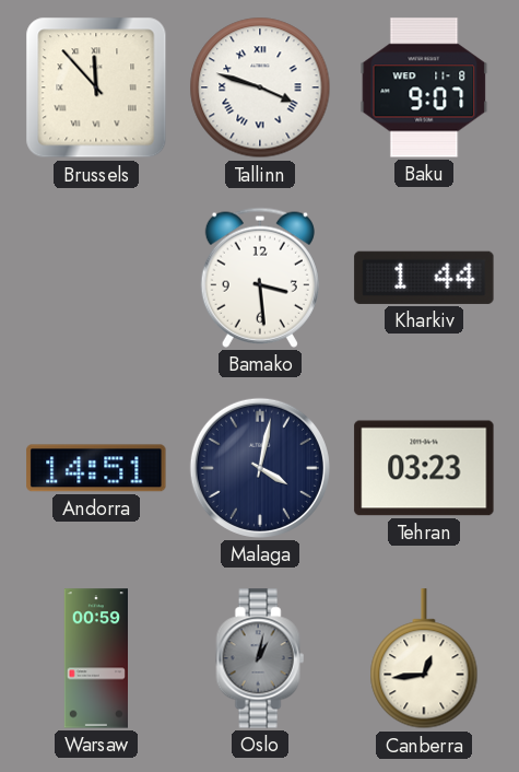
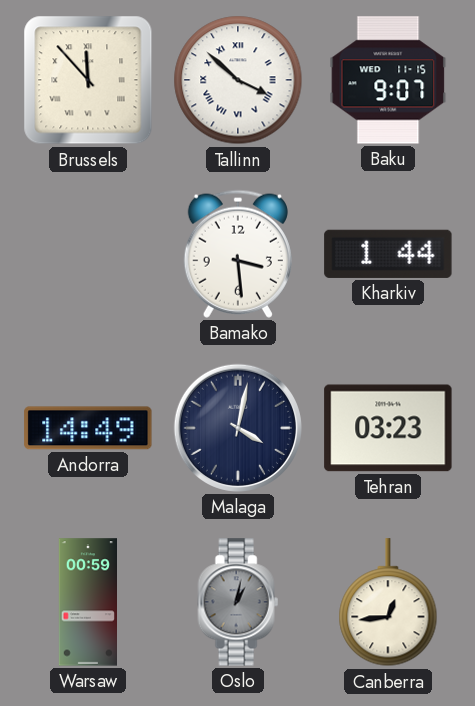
Tallinn: 3:48 -> 3:52
Baku date: WED 11-8 -> WED 11-15
Andorra: 14:51 -> 14:49
